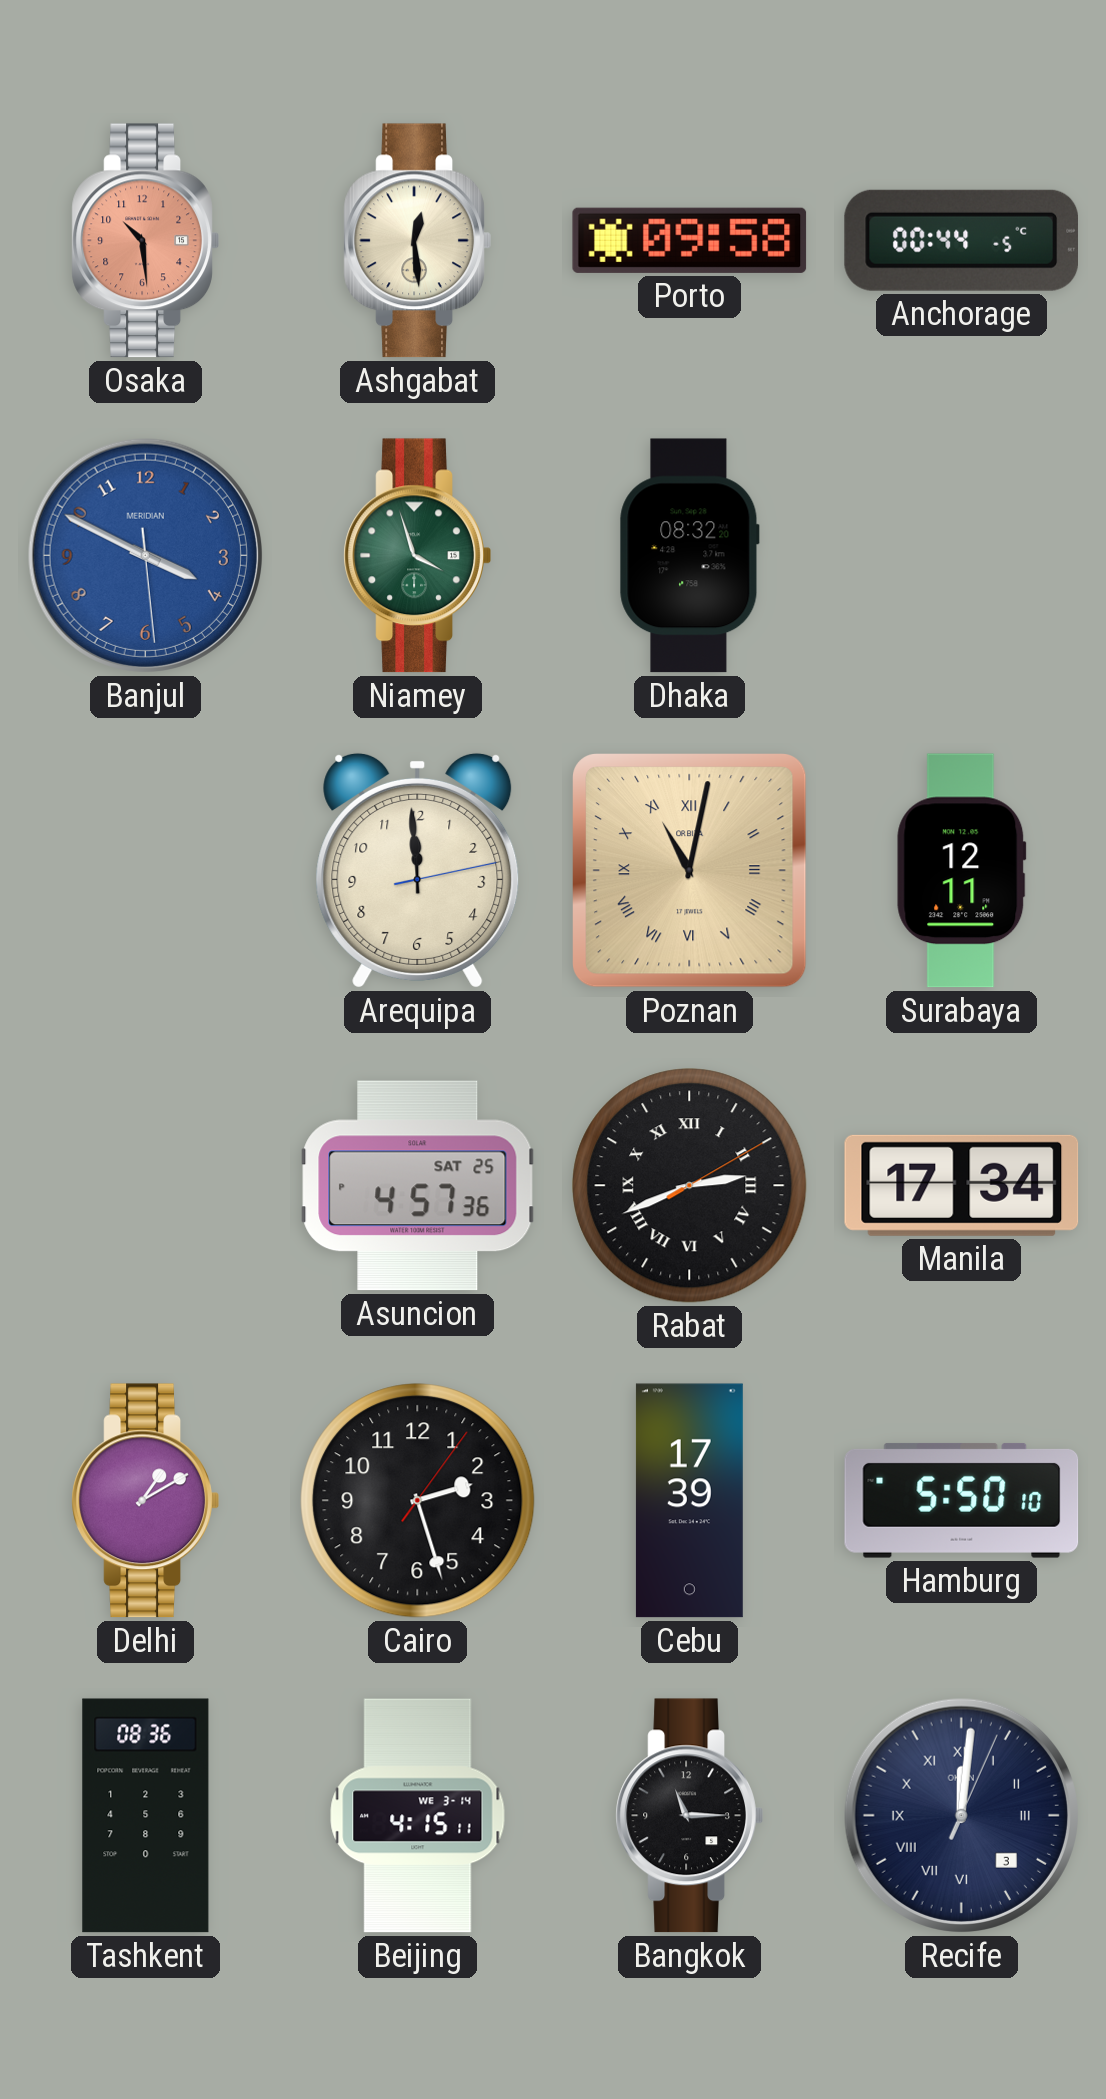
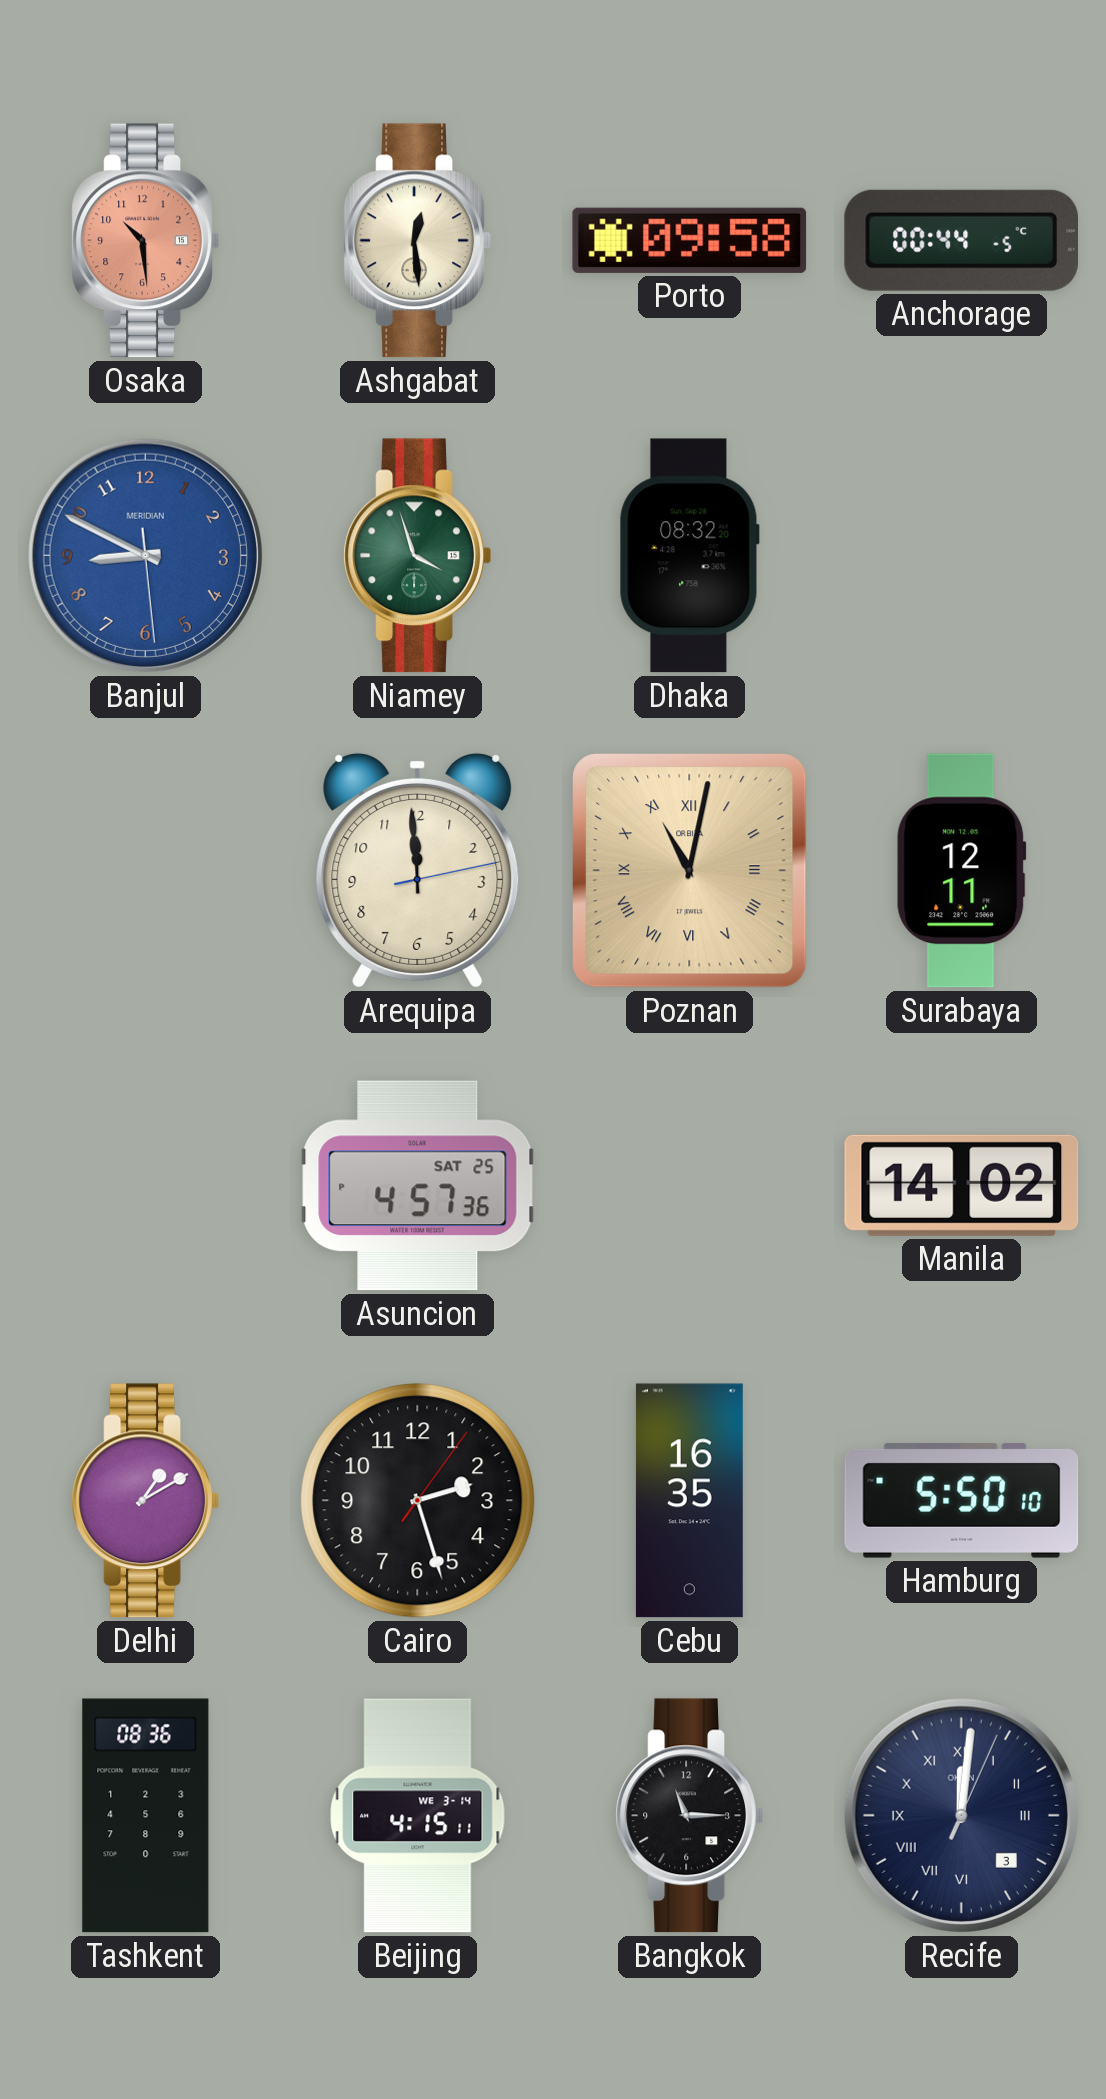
Banjul: 3:49 -> 8:49
Rabat: 2:41 -> none
Manila: 17:34 -> 14:02
Cebu: 17:39 -> 16:35
